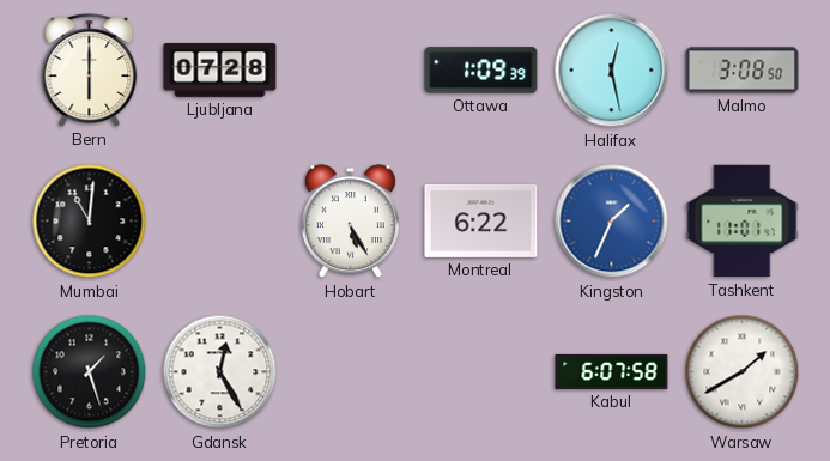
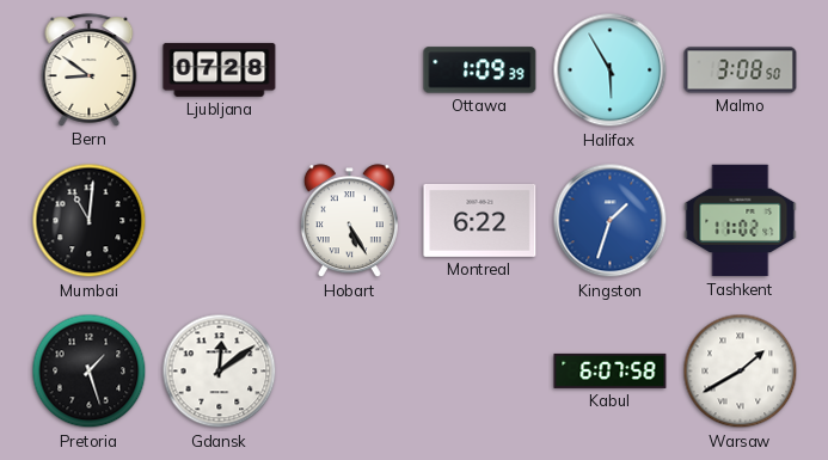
Bern: 6:00 -> 8:51
Halifax: 12:28 -> 5:55
Kingston: 1:34 -> 1:33
Tashkent: 11:01 -> 11:02
Gdansk: 12:25 -> 12:09
